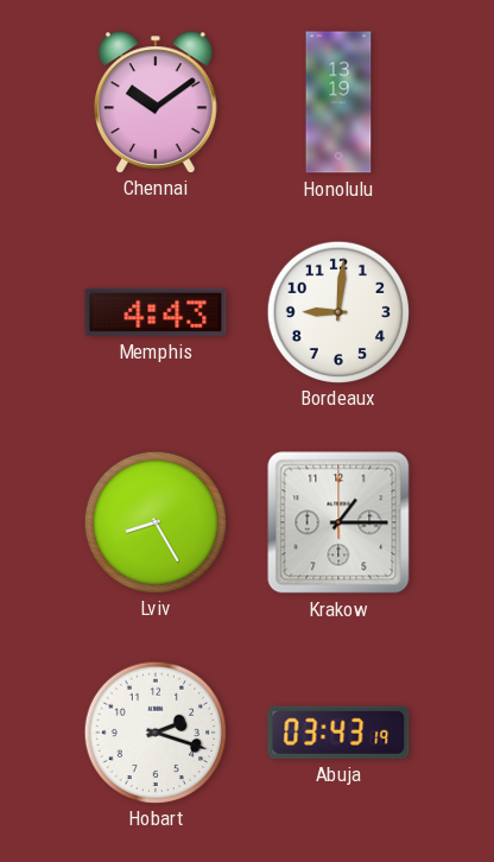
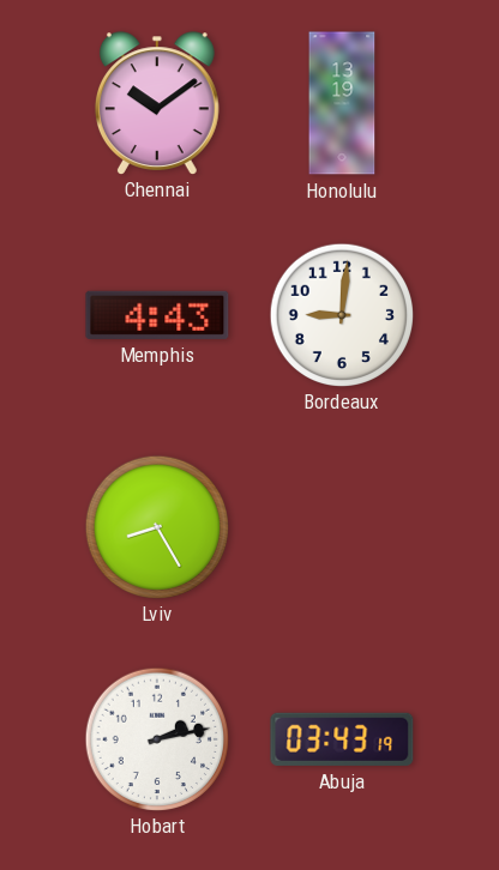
Krakow: 1:15 -> none
Hobart: 2:18 -> 2:13
